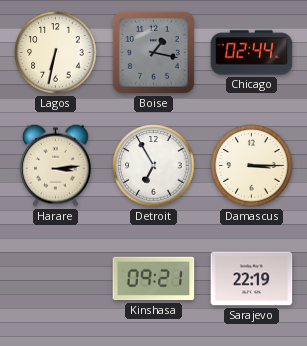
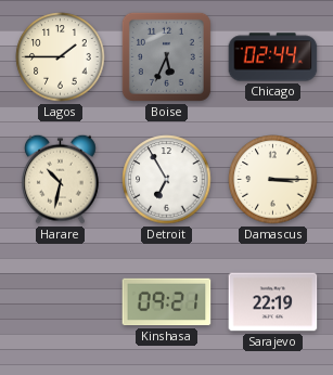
Lagos: 6:32 -> 1:45
Boise: 1:17 -> 5:34
Harare: 3:14 -> 10:32
